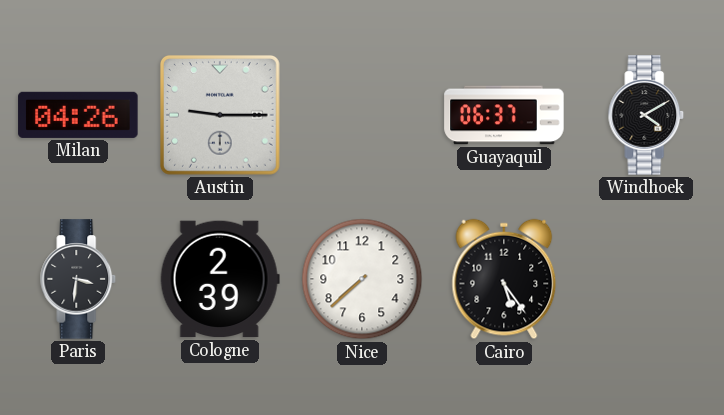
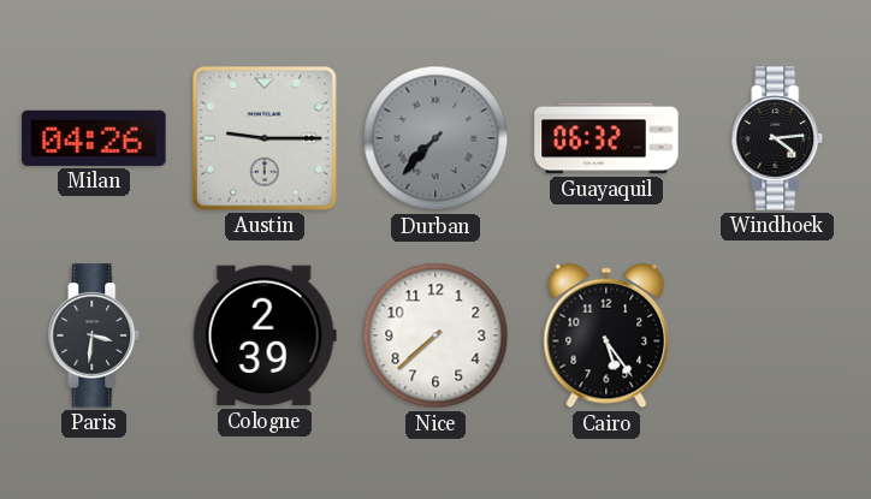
Durban: none -> 7:37
Guayaquil: 06:37 -> 06:32
Windhoek: 4:10 -> 4:14
